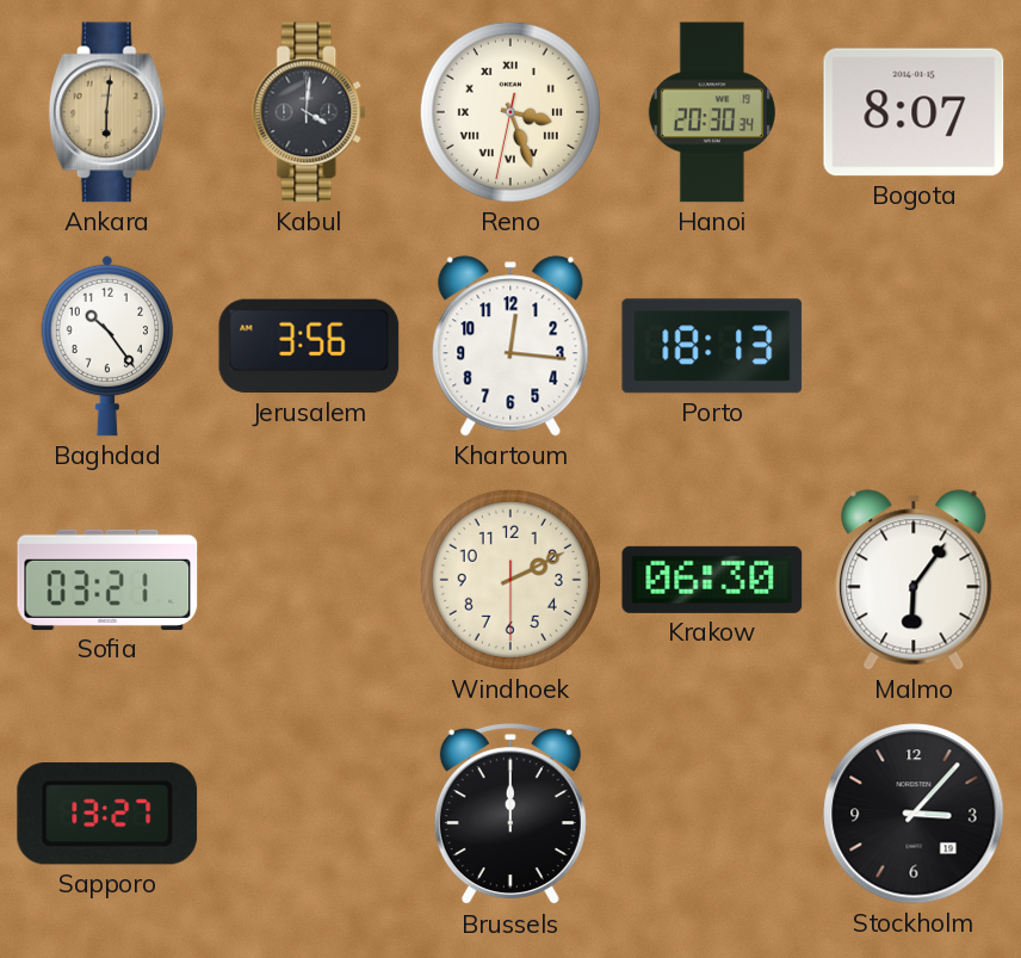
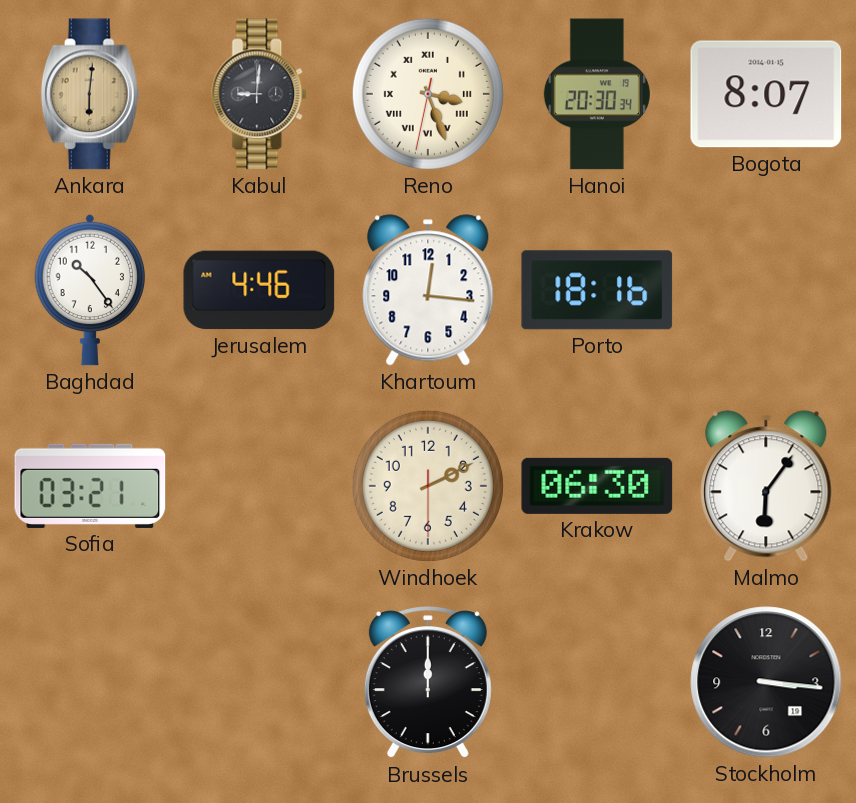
Kabul: 4:01 -> 9:01
Jerusalem: 3:56 -> 4:46
Porto: 18:13 -> 18:16
Sapporo: 13:27 -> none
Stockholm: 3:07 -> 3:16
